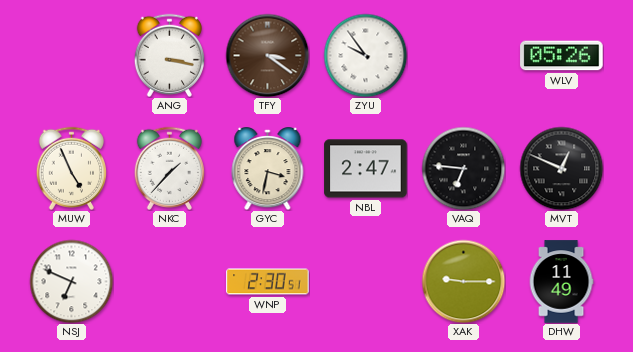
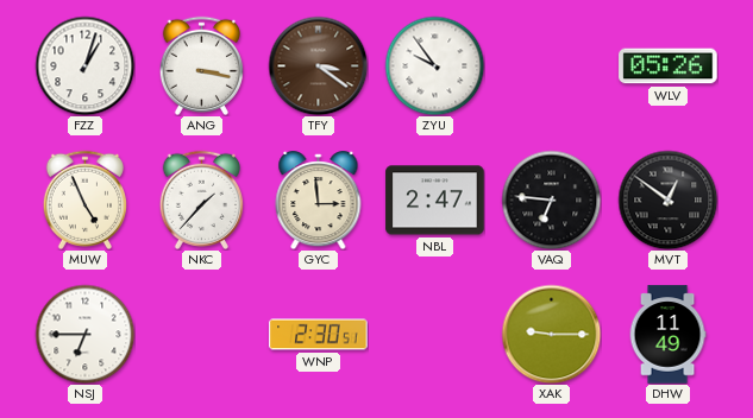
FZZ: none -> 1:03
GYC: 3:32 -> 2:59
MVT: 12:49 -> 12:51
NSJ: 6:49 -> 6:45
